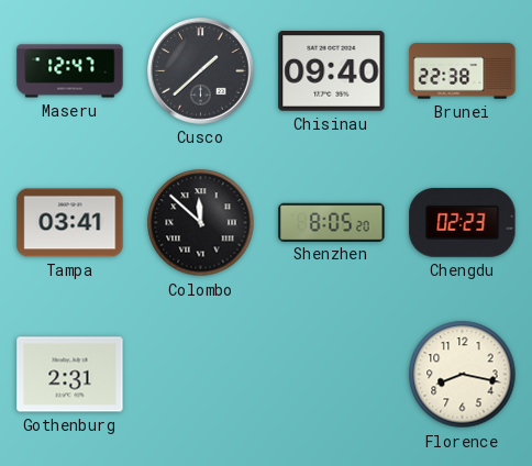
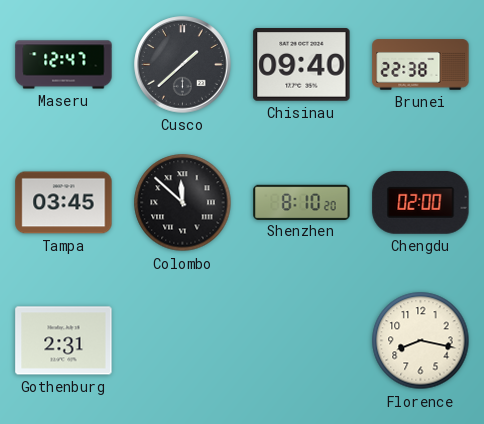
Tampa: 03:41 -> 03:45
Shenzhen: 8:05 -> 8:10
Chengdu: 02:23 -> 02:00
